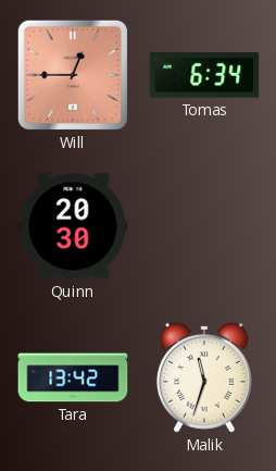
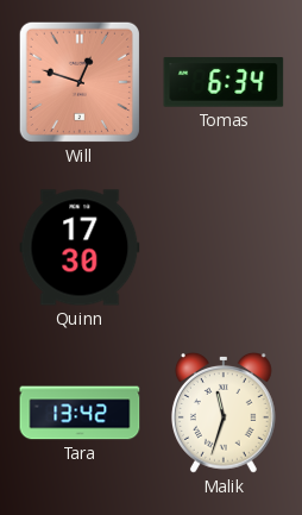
Will: 12:45 -> 12:48
Quinn: 20:30 -> 17:30
